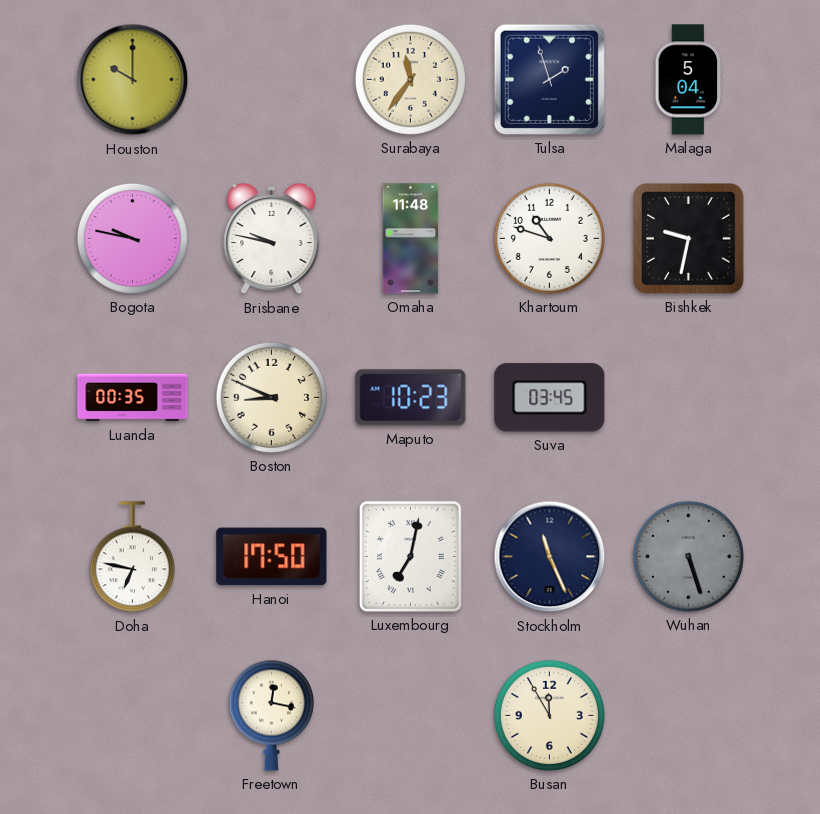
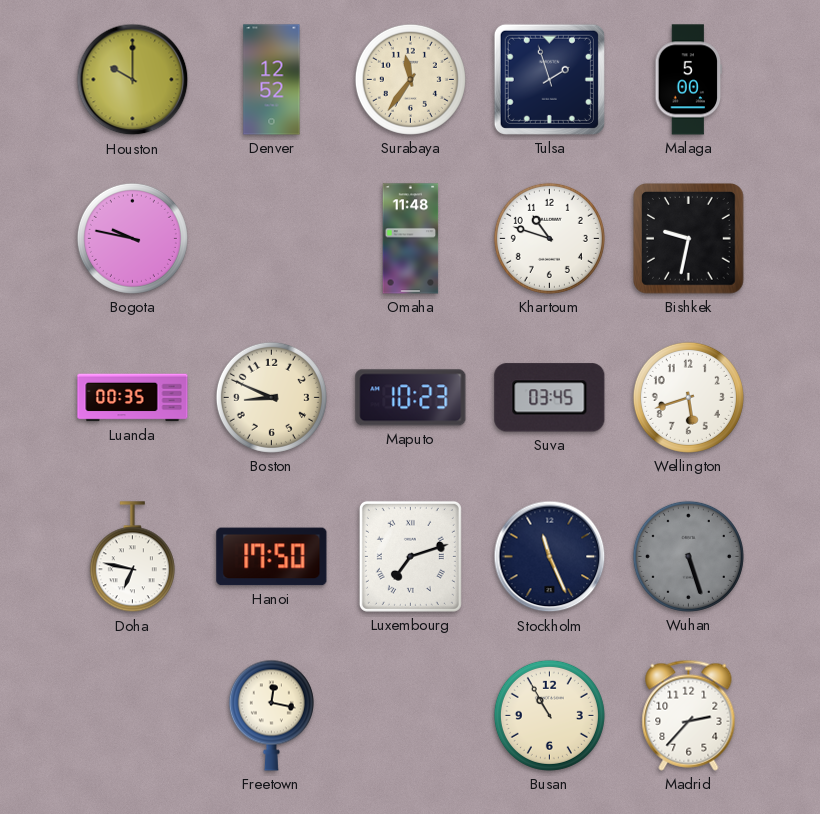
Denver: none -> 12:52
Malaga: 5:04 -> 5:00
Brisbane: 9:47 -> none
Wellington: none -> 5:42
Luxembourg: 7:02 -> 7:12
Busan: 11:55 -> 10:55
Madrid: none -> 2:37
